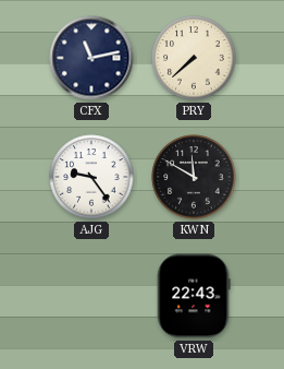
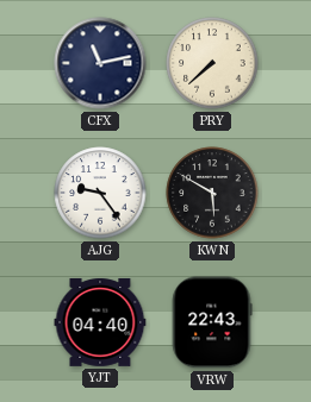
KWN: 11:50 -> 5:50
YJT: none -> 04:40
